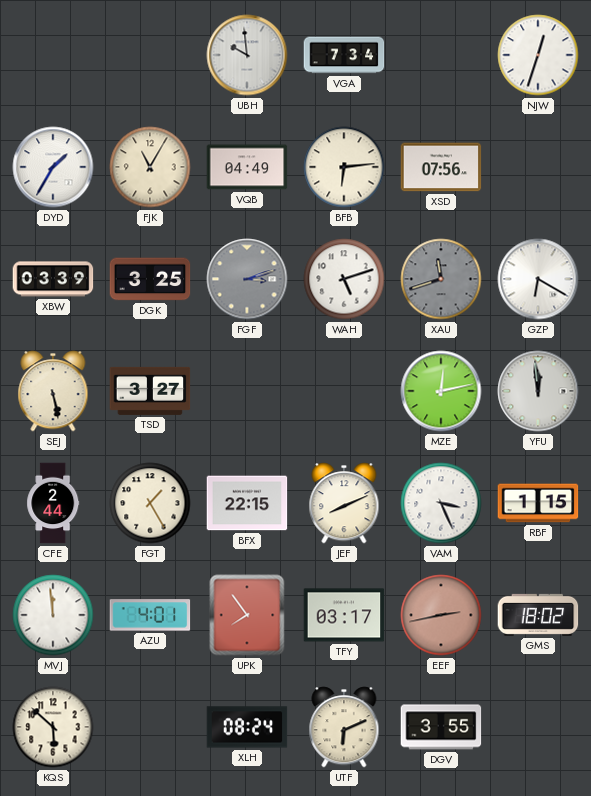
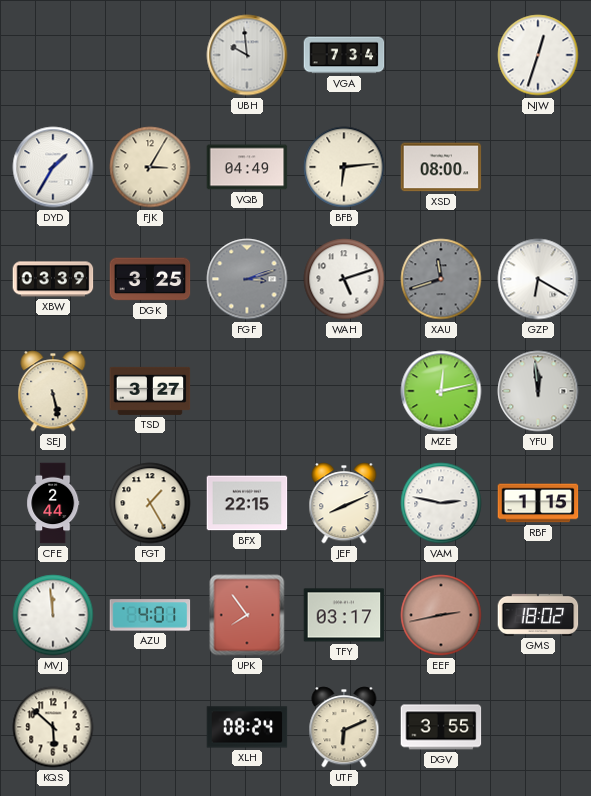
FJK: 11:05 -> 3:05
XSD: 07:56 -> 08:00
VAM: 3:26 -> 2:47
